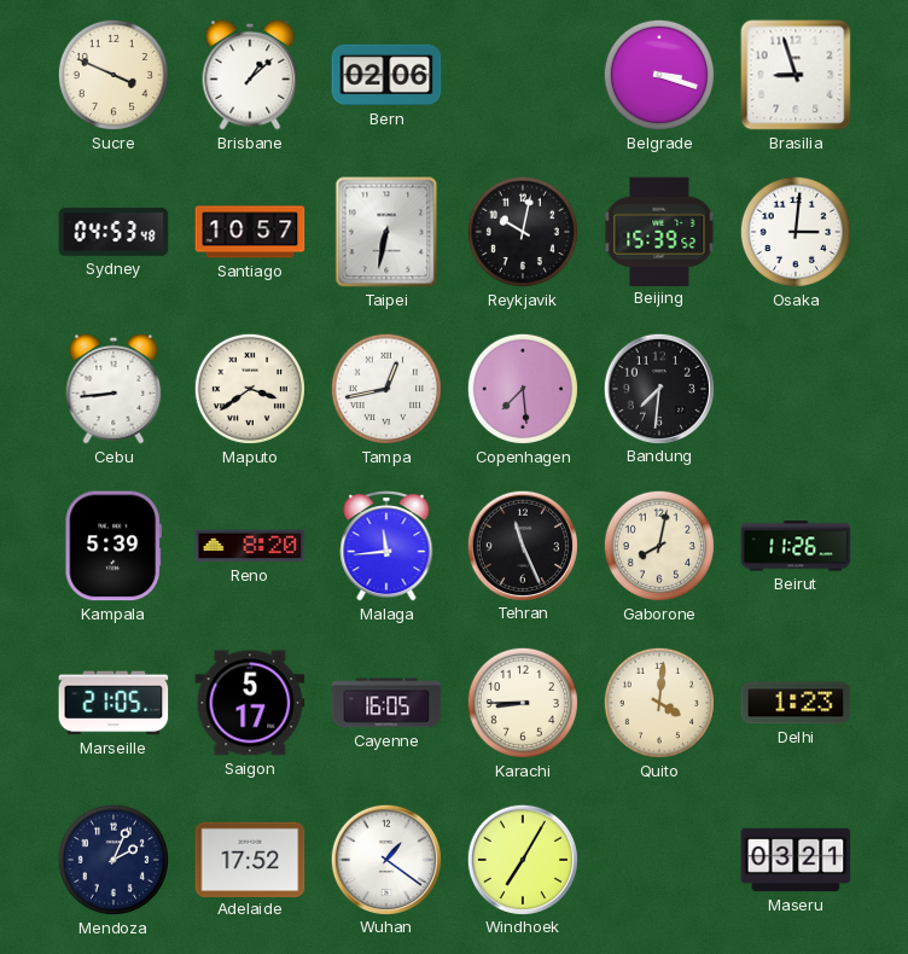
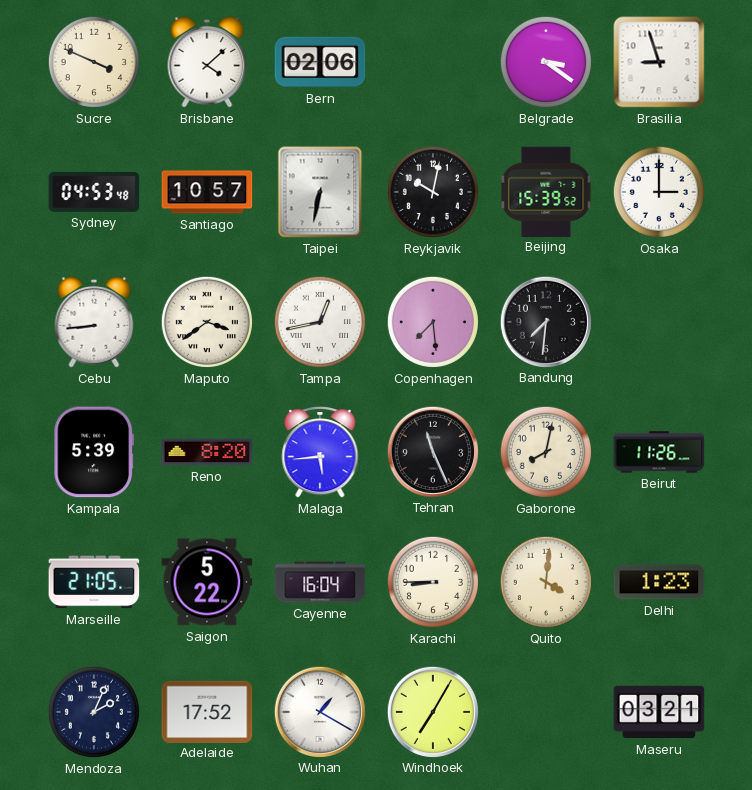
Brisbane: 1:08 -> 4:08
Belgrade: 3:18 -> 3:21
Osaka: 3:01 -> 3:00
Malaga: 11:44 -> 5:44
Saigon: 5:17 -> 5:22
Cayenne: 16:05 -> 16:04
Wuhan: 1:21 -> 1:20
